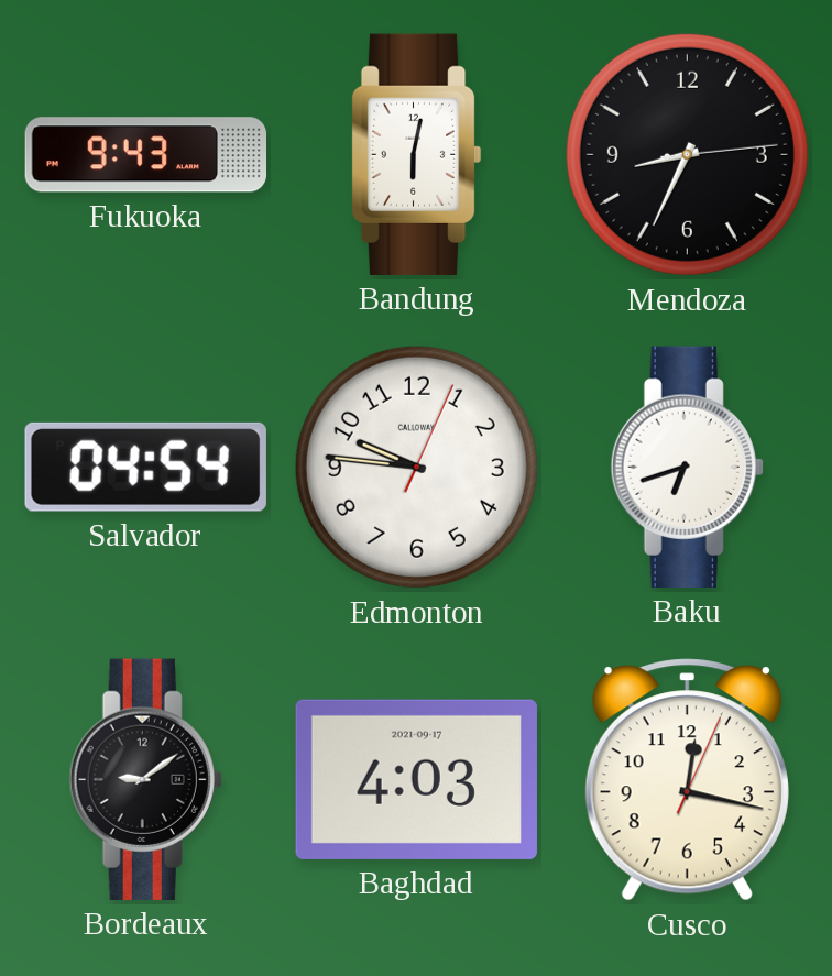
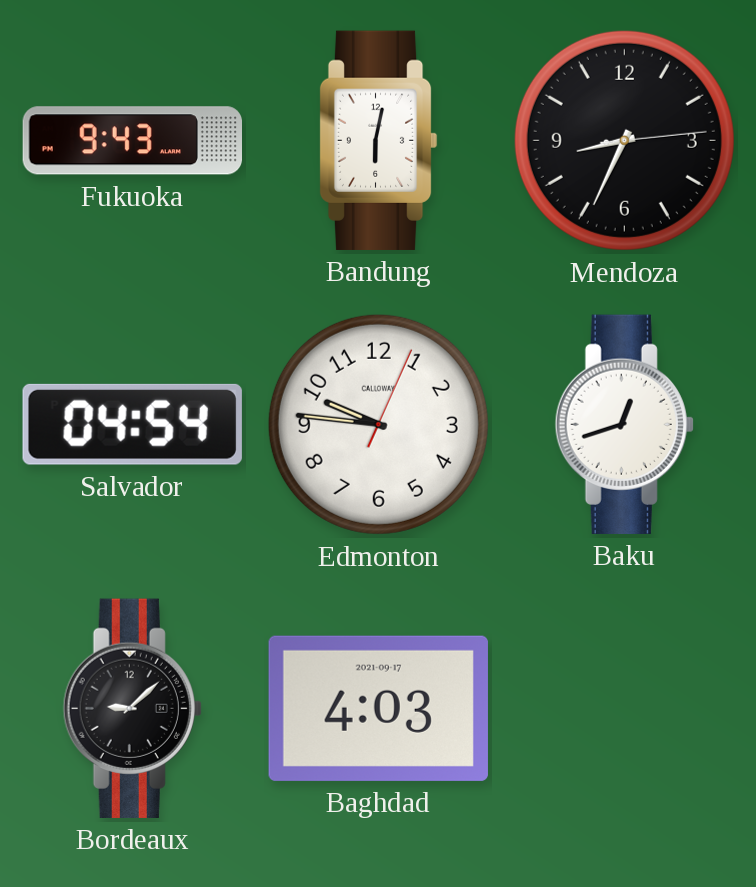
Baku: 6:42 -> 12:42
Bordeaux: 9:09 -> 9:08
Cusco: 12:17 -> none
